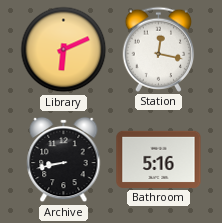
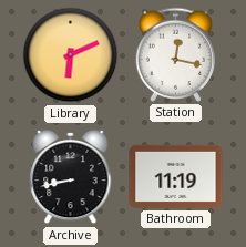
Bathroom: 5:16 -> 11:19
